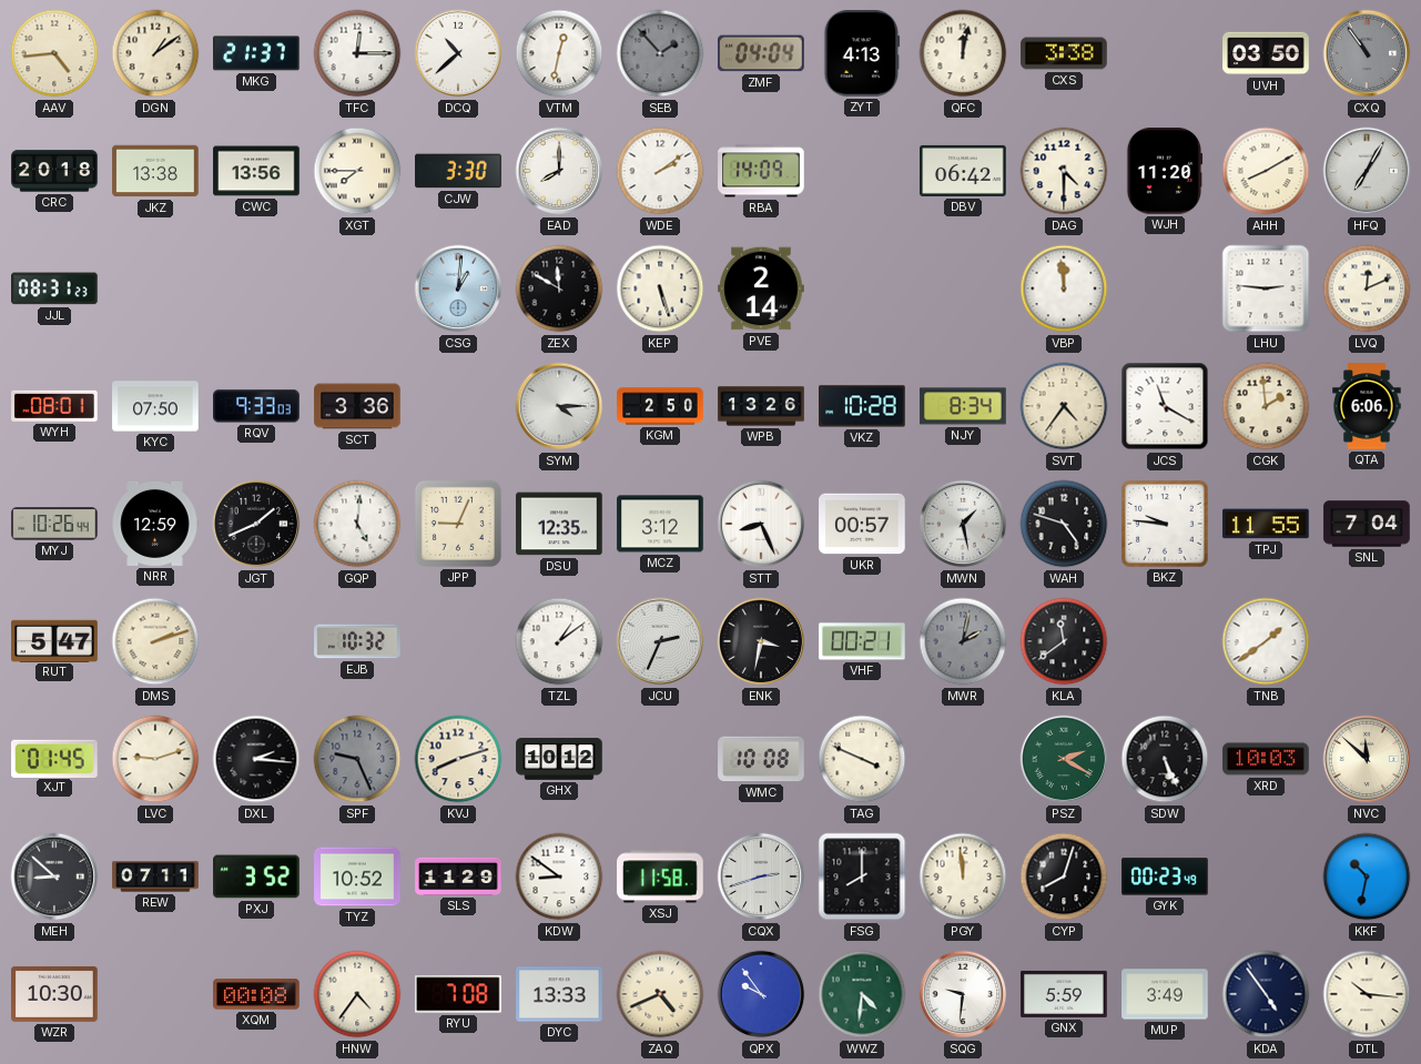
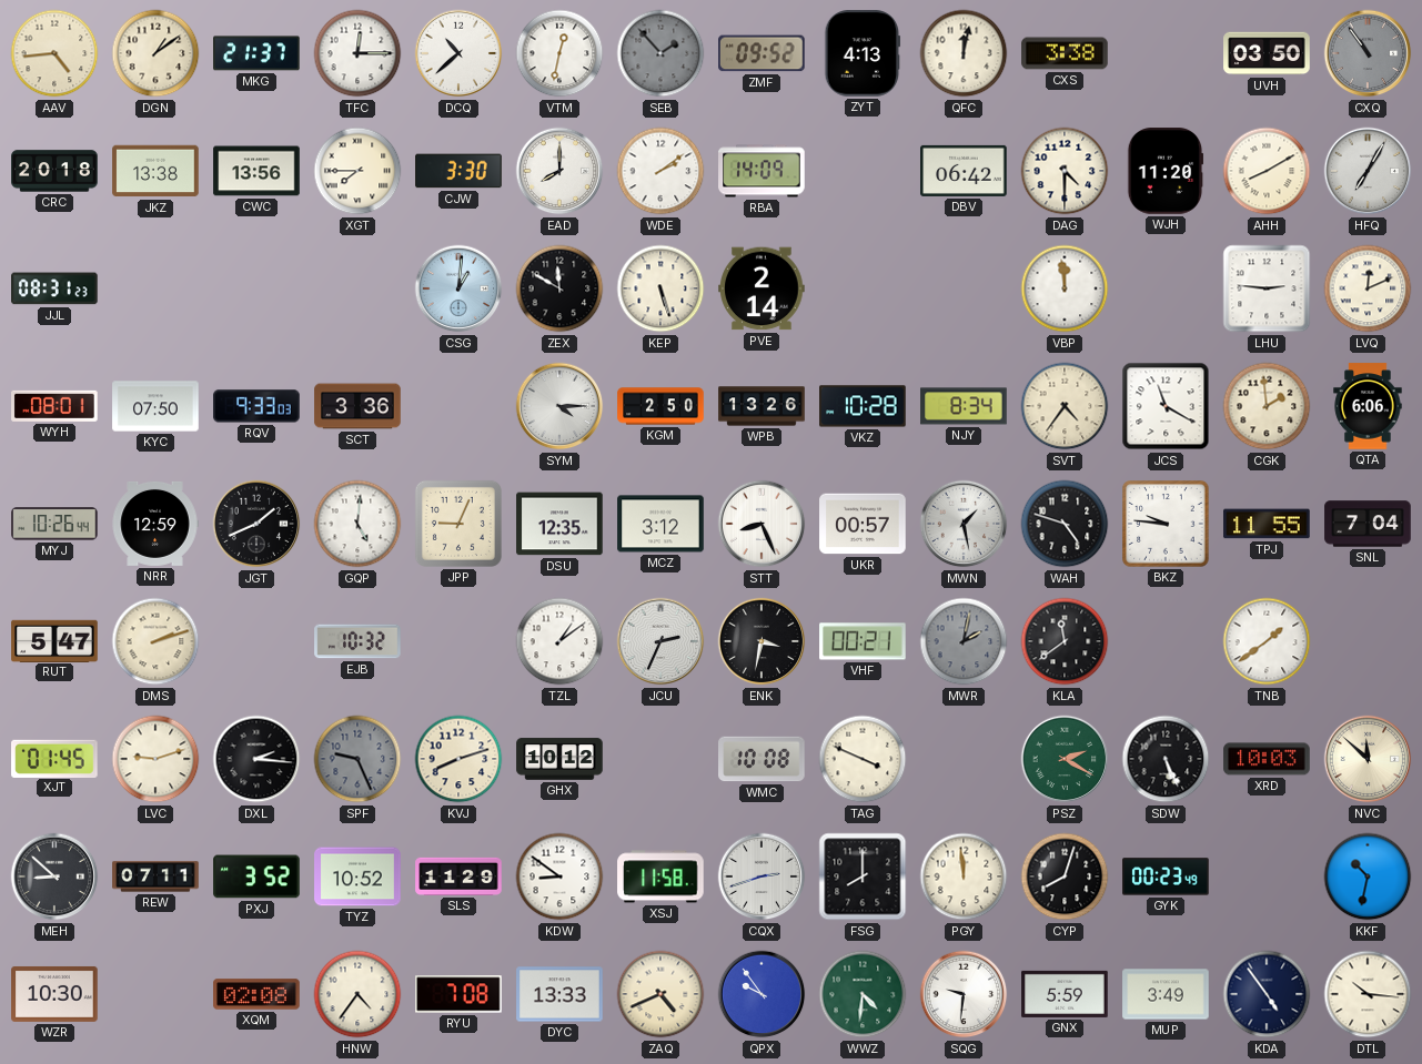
ZMF: 04:04 -> 09:52
XQM: 00:08 -> 02:08
